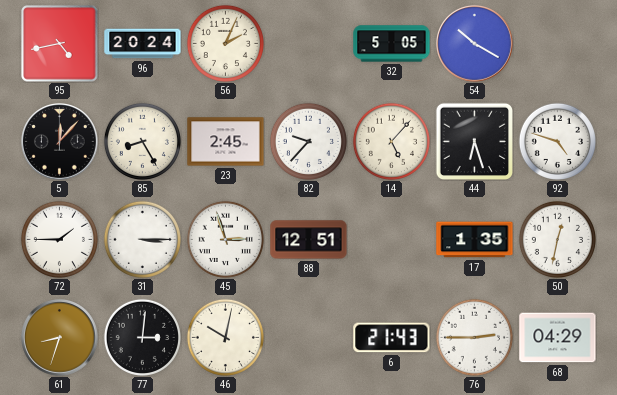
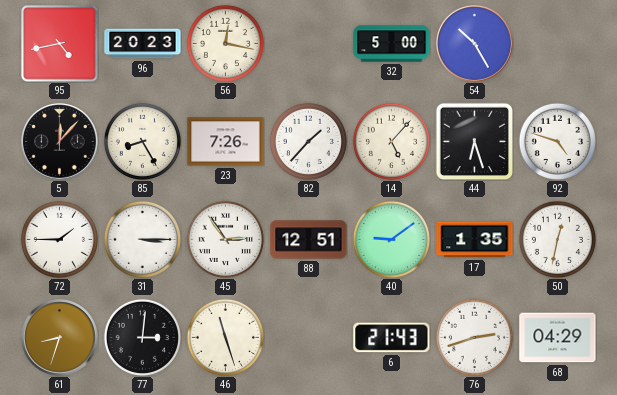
96: 20:24 -> 20:23
56: 2:04 -> 12:17
32: 5:05 -> 5:00
54: 10:20 -> 10:25
23: 2:45 -> 7:26
82: 9:37 -> 1:37
45: 2:57 -> 2:54
40: none -> 9:09
46: 10:02 -> 11:27
76: 2:45 -> 2:42
